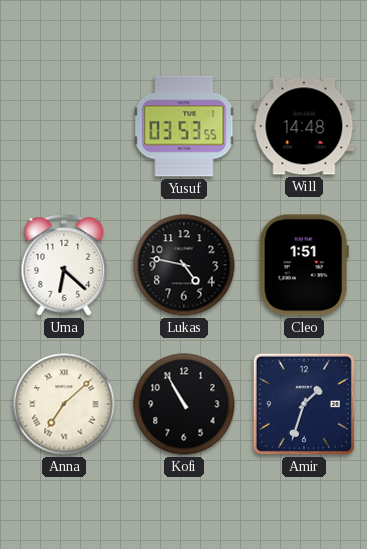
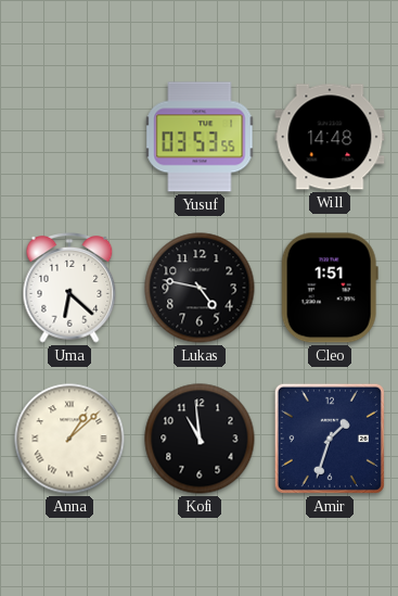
Anna: 7:08 -> 1:08
Kofi: 10:55 -> 10:59
